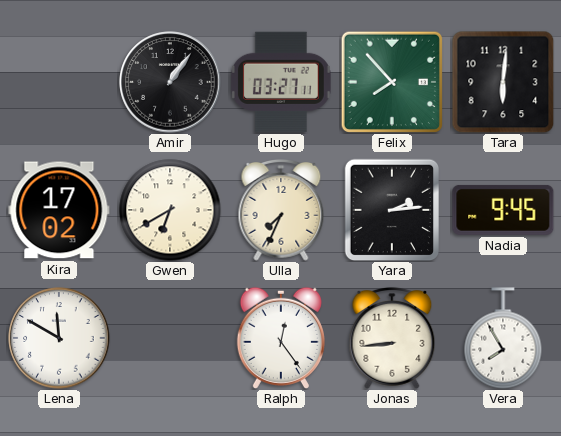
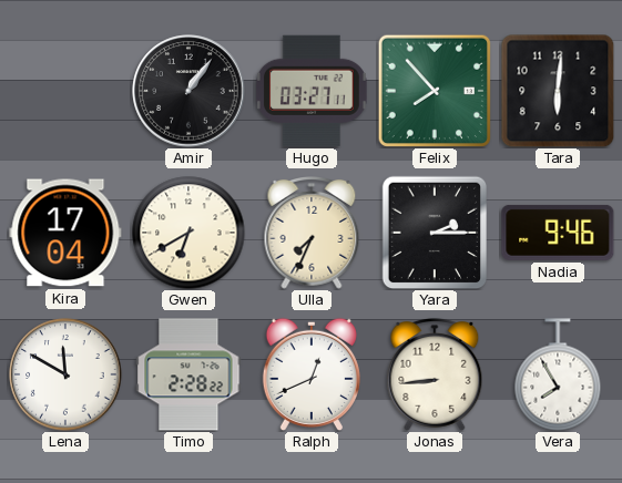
Kira: 17:02 -> 17:04
Yara: 2:14 -> 2:15
Nadia: 9:45 -> 9:46
Timo: none -> 2:28
Ralph: 12:24 -> 12:41
